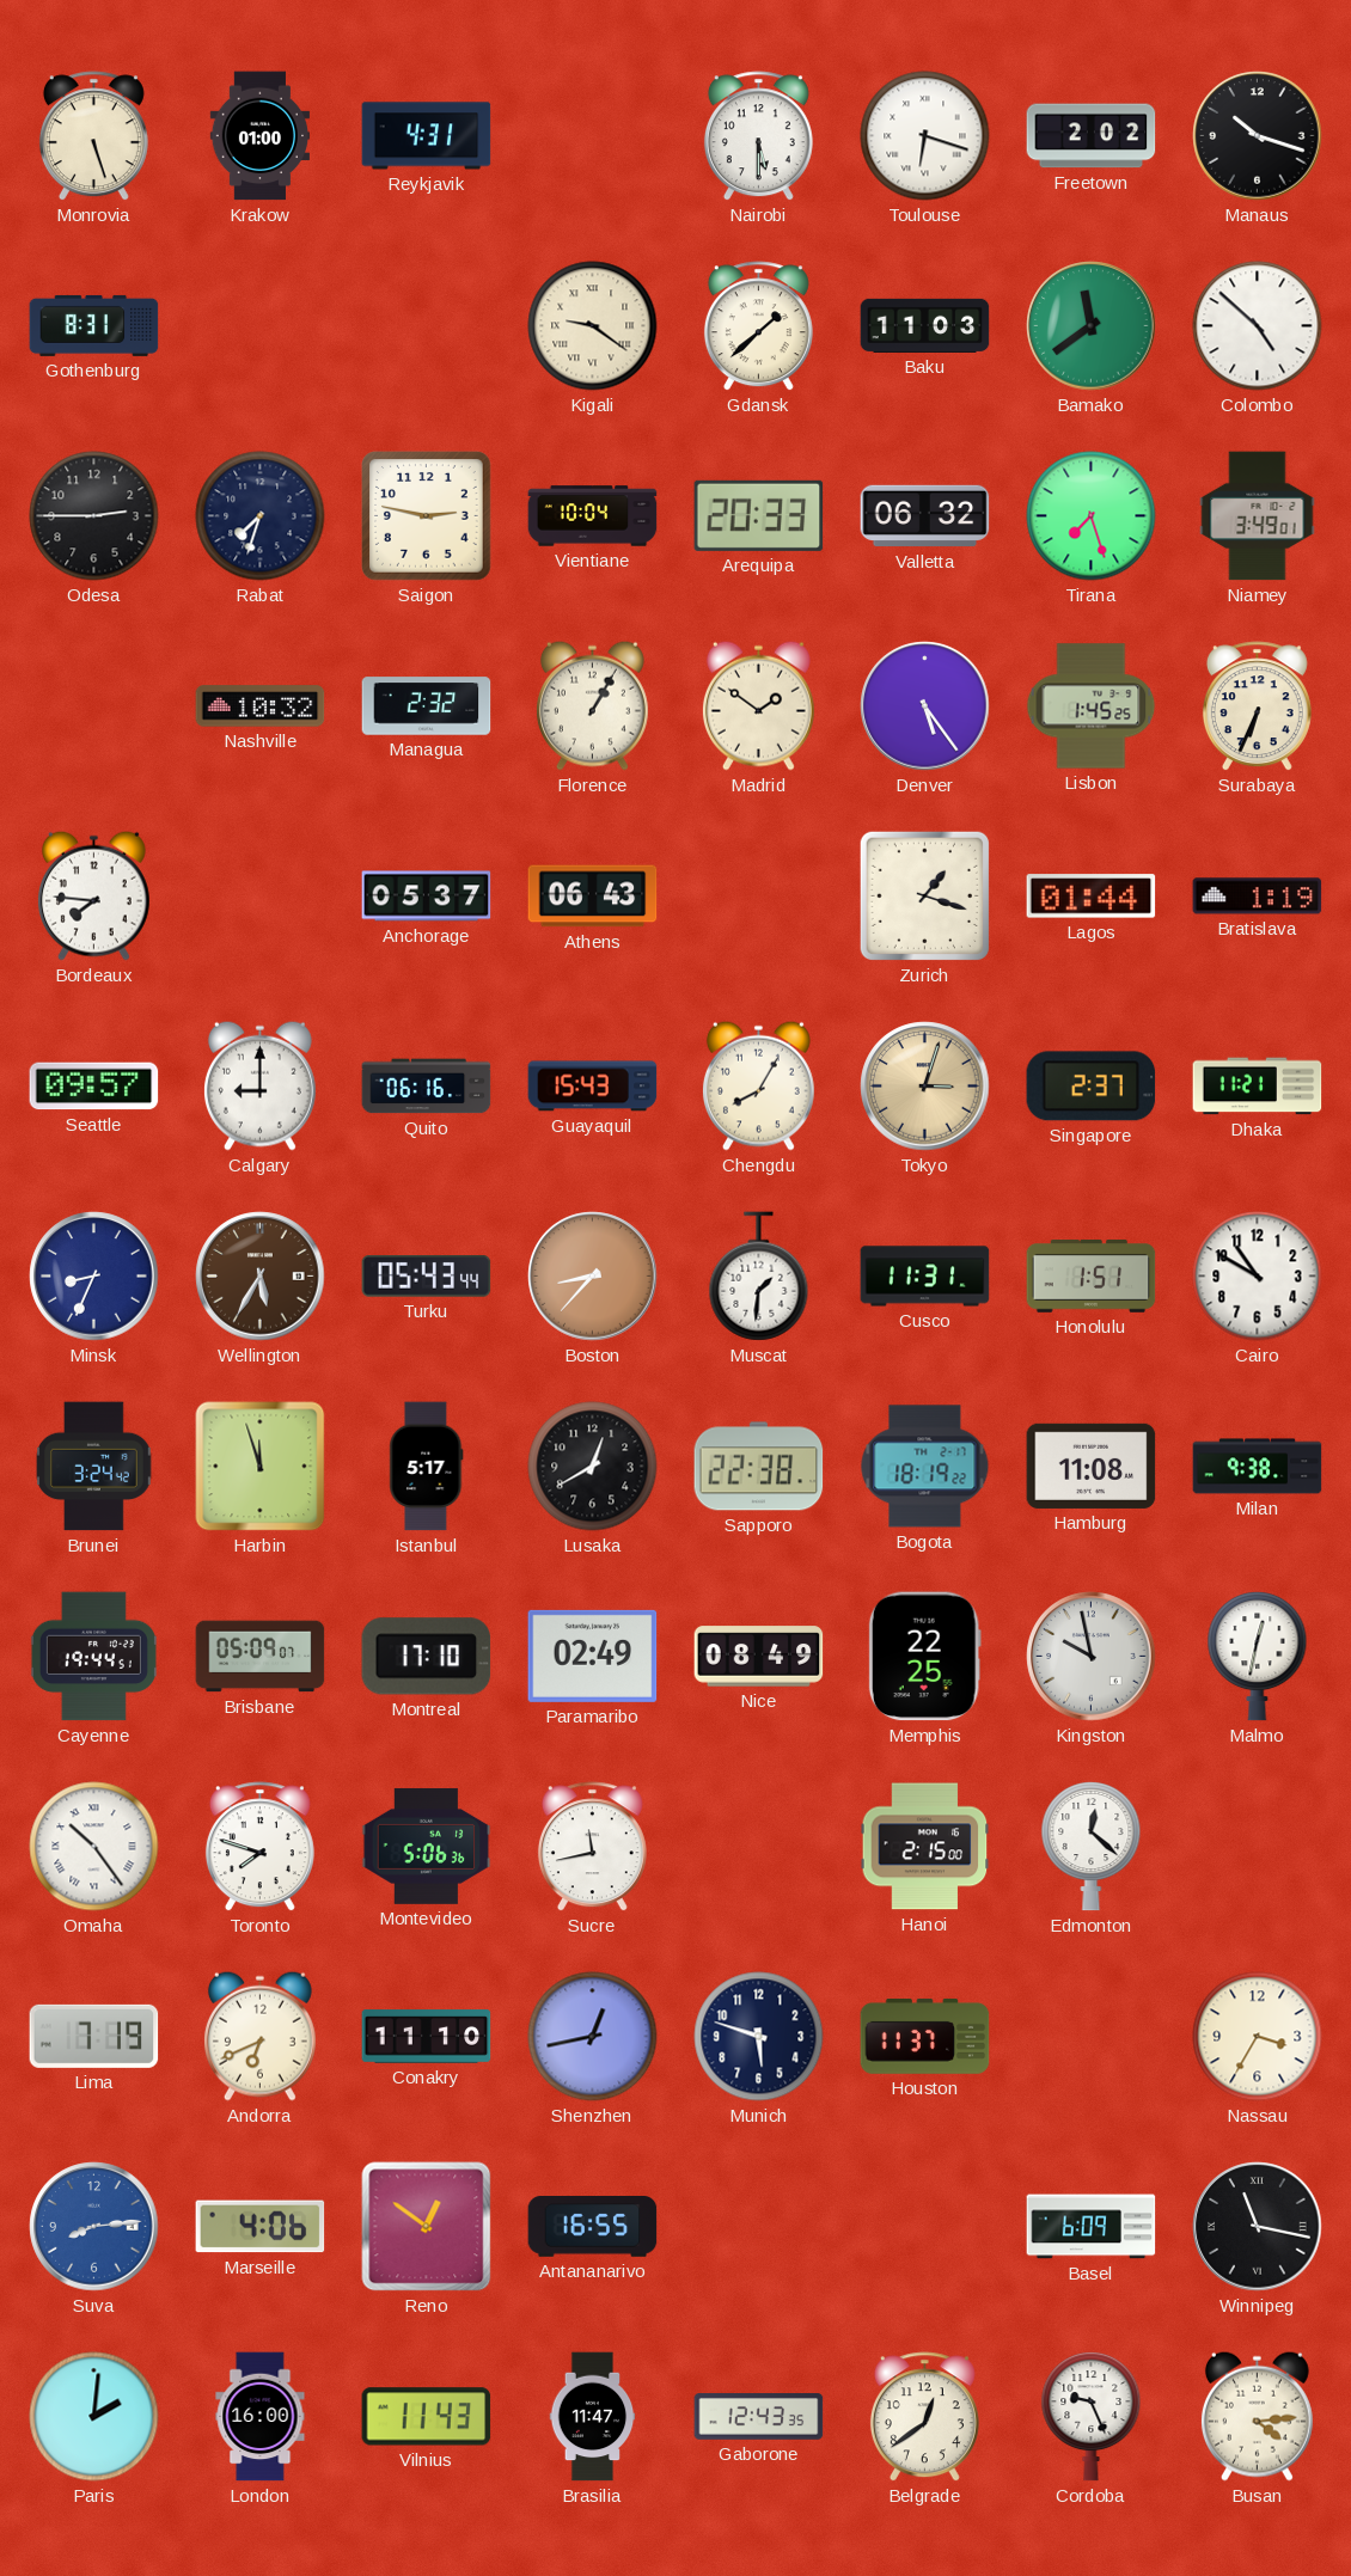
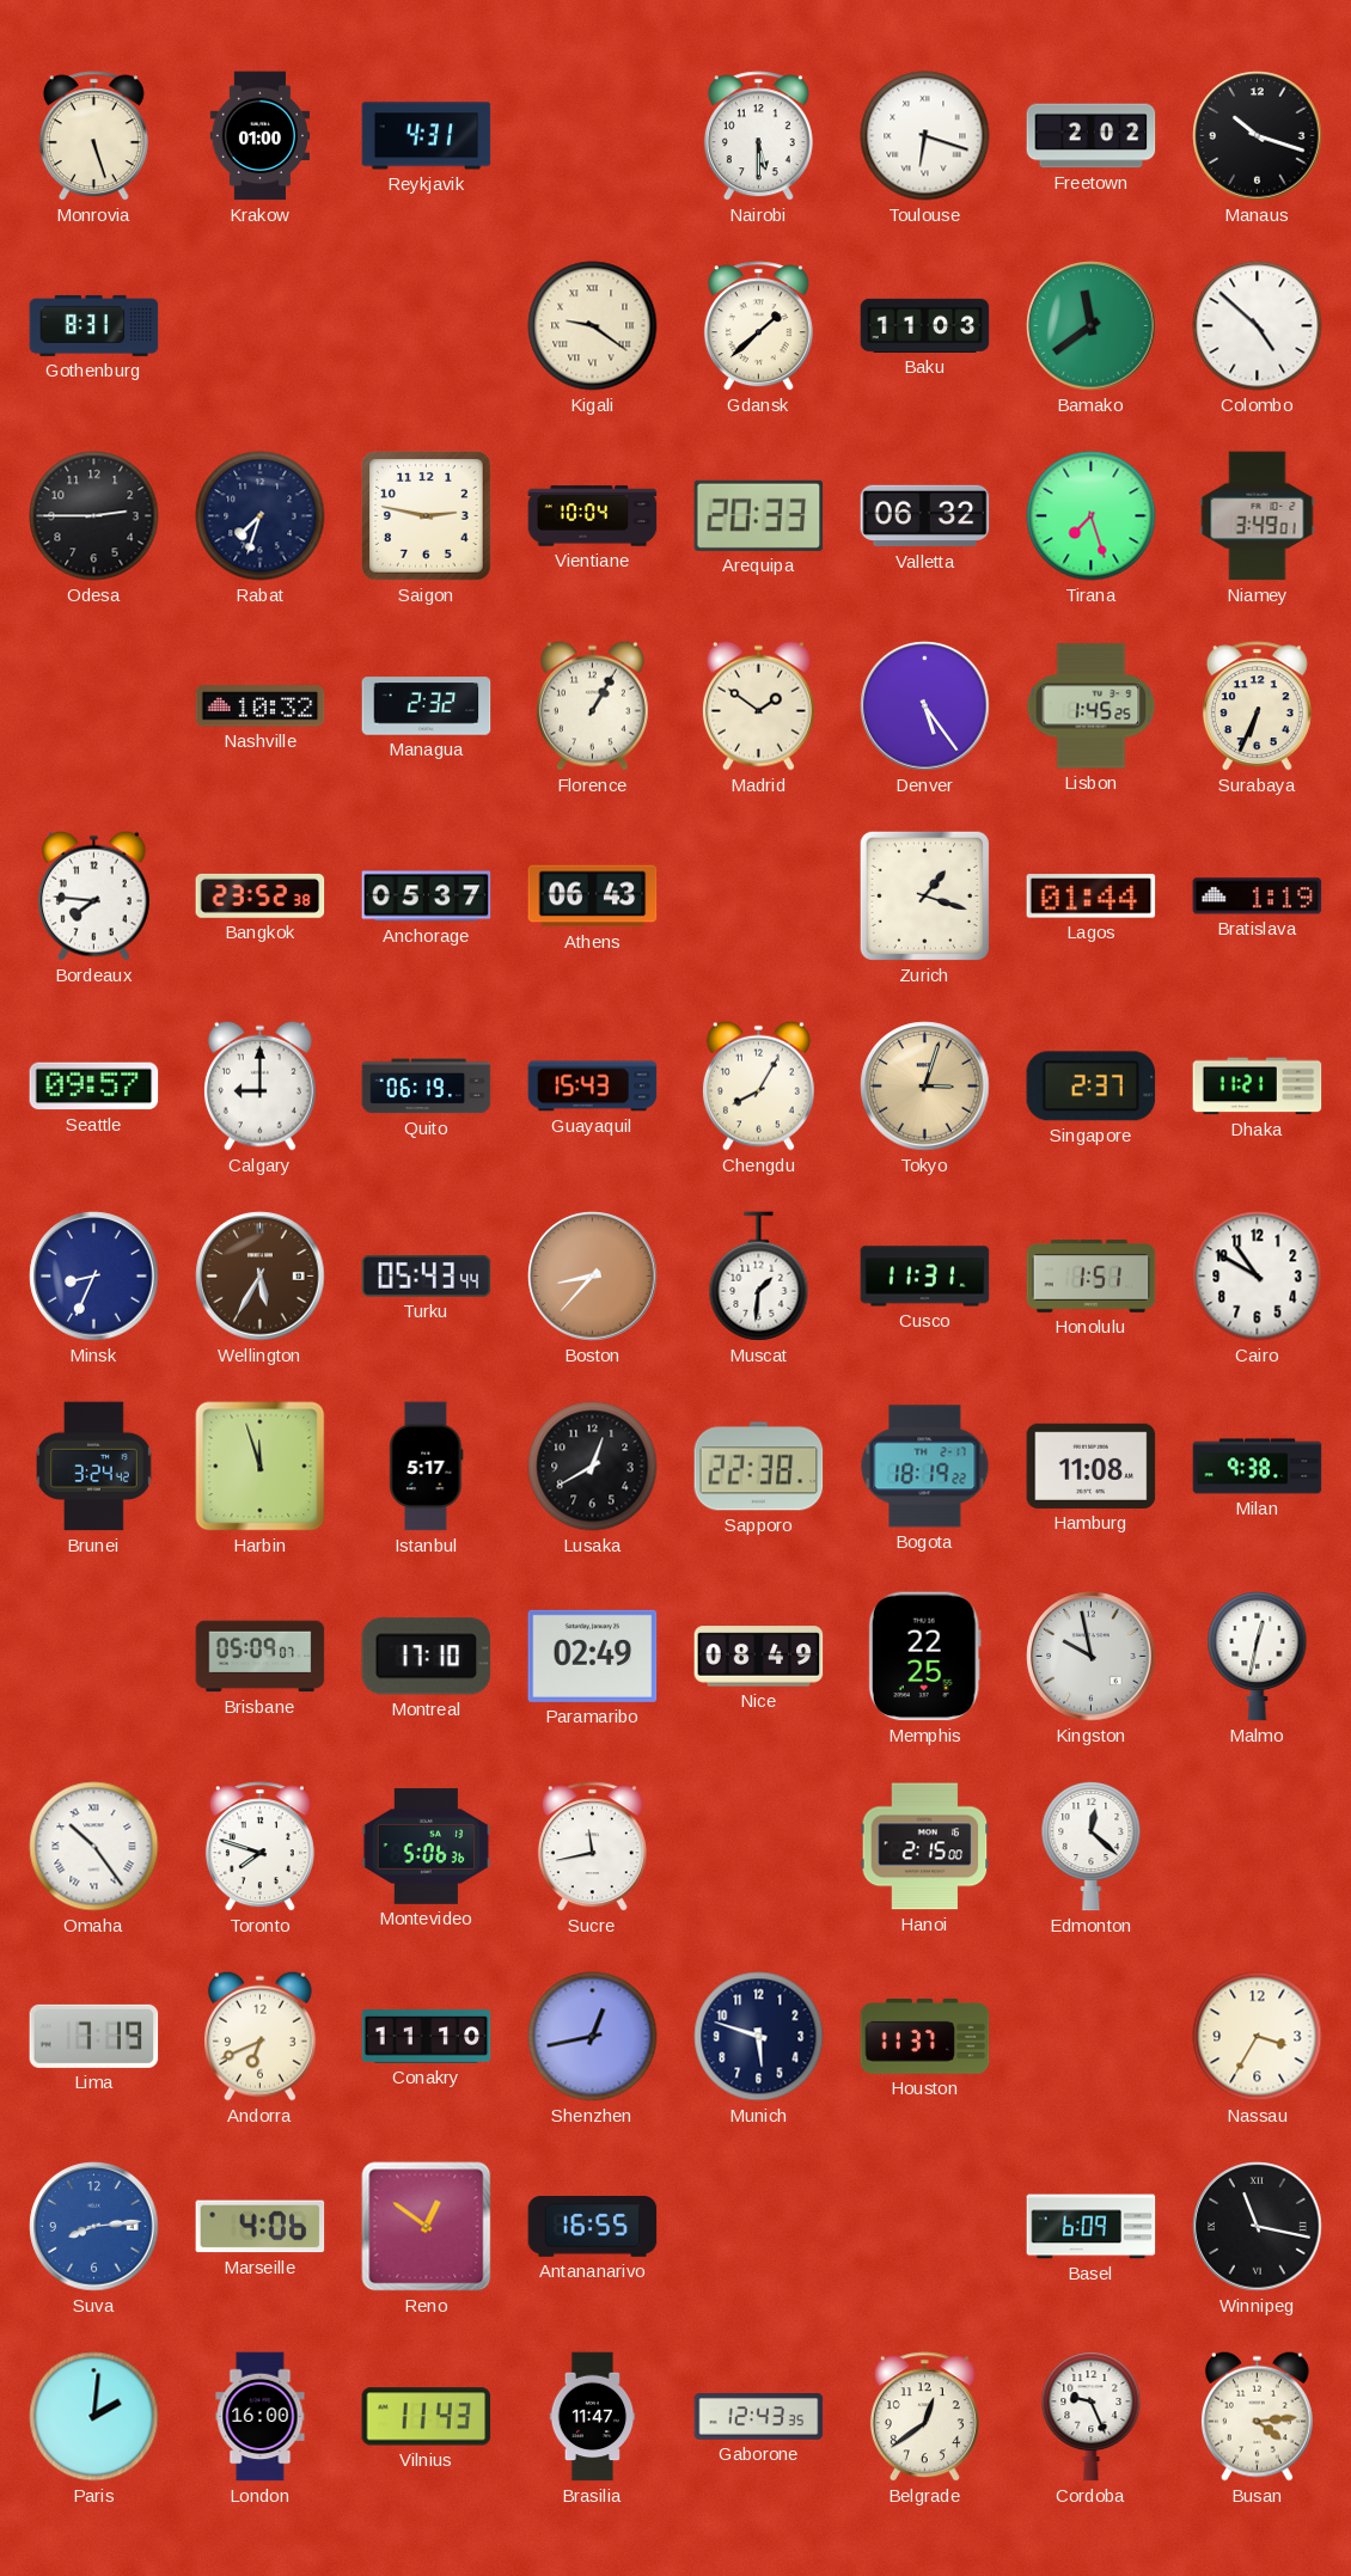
Bangkok: none -> 23:52
Quito: 06:16 -> 06:19
Cayenne: 19:44 -> none
